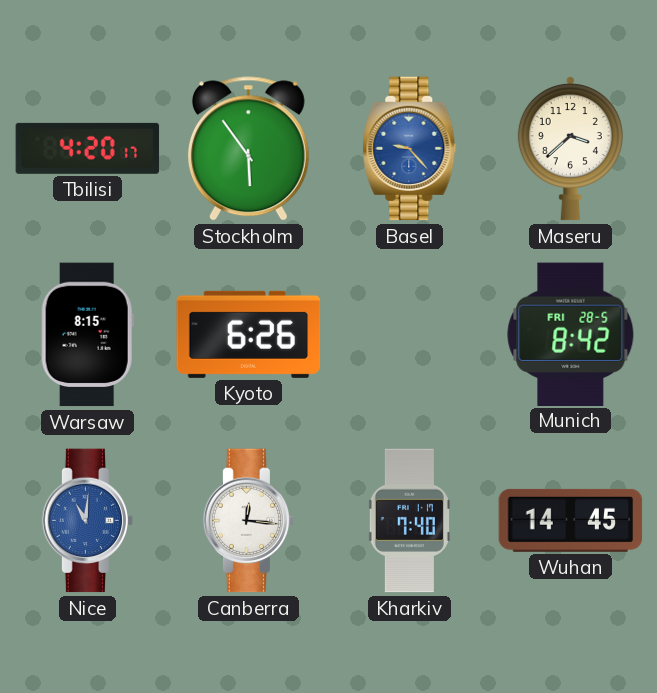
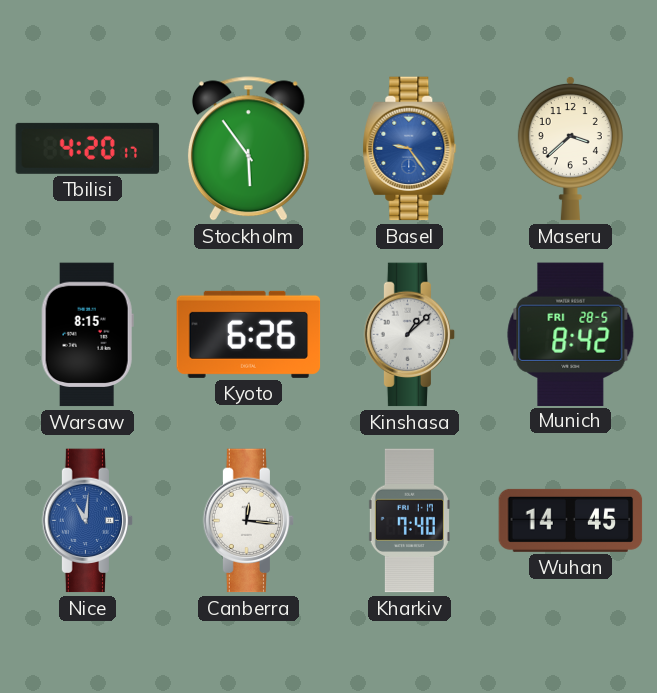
Basel: 9:23 -> 9:24
Kinshasa: none -> 1:08
